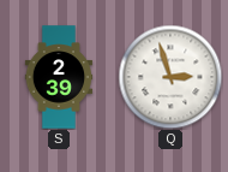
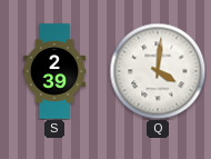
Q: 2:57 -> 4:01
